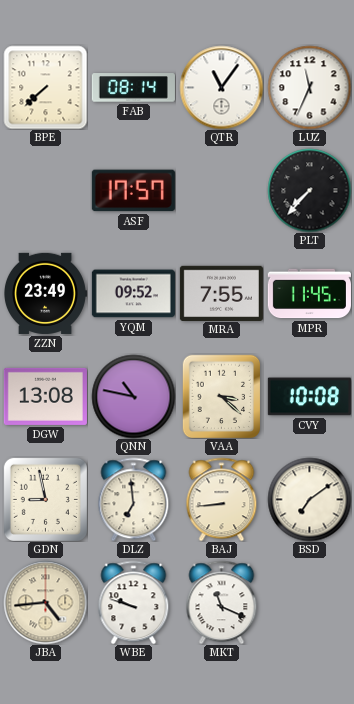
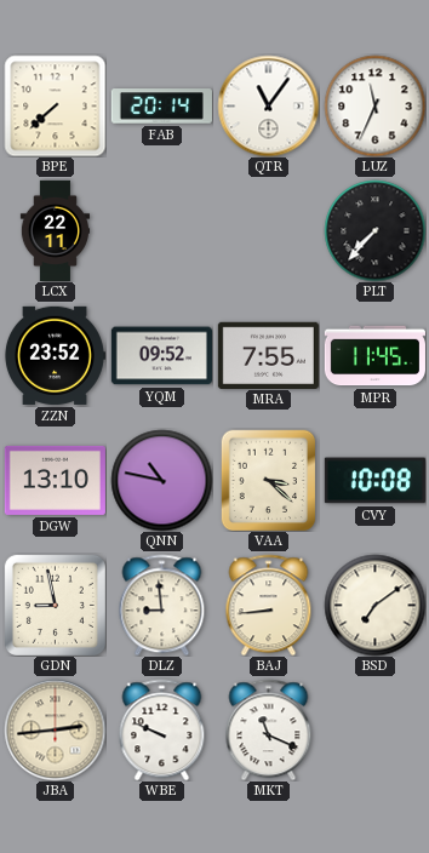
FAB: 08:14 -> 20:14
LCX: none -> 22:11
ASF: 17:57 -> none
ZZN: 23:49 -> 23:52
DGW: 13:08 -> 13:10
DLZ: 6:59 -> 8:59
JBA: 4:44 -> 2:44
WBE: 9:48 -> 9:49
